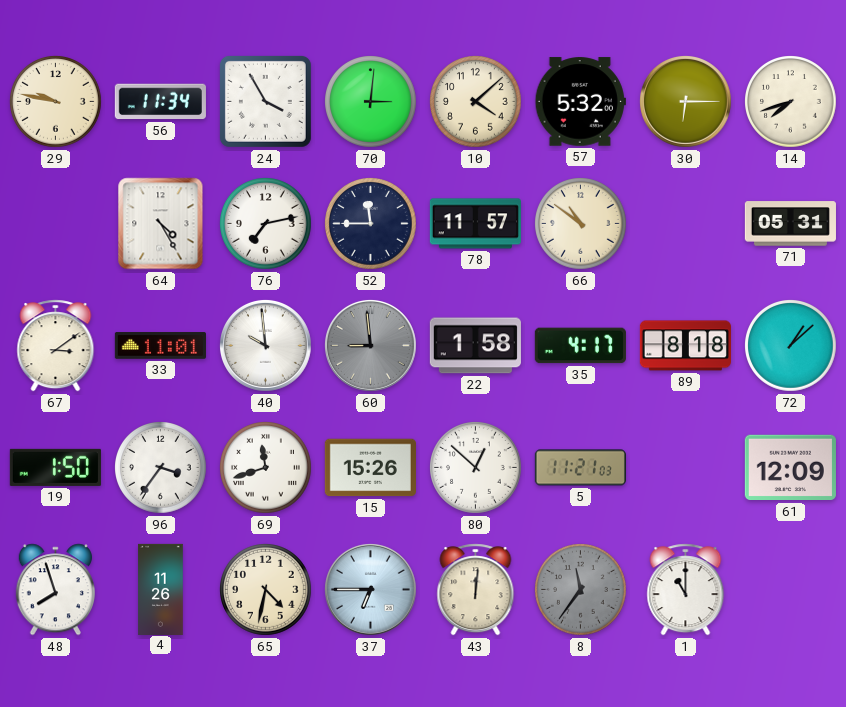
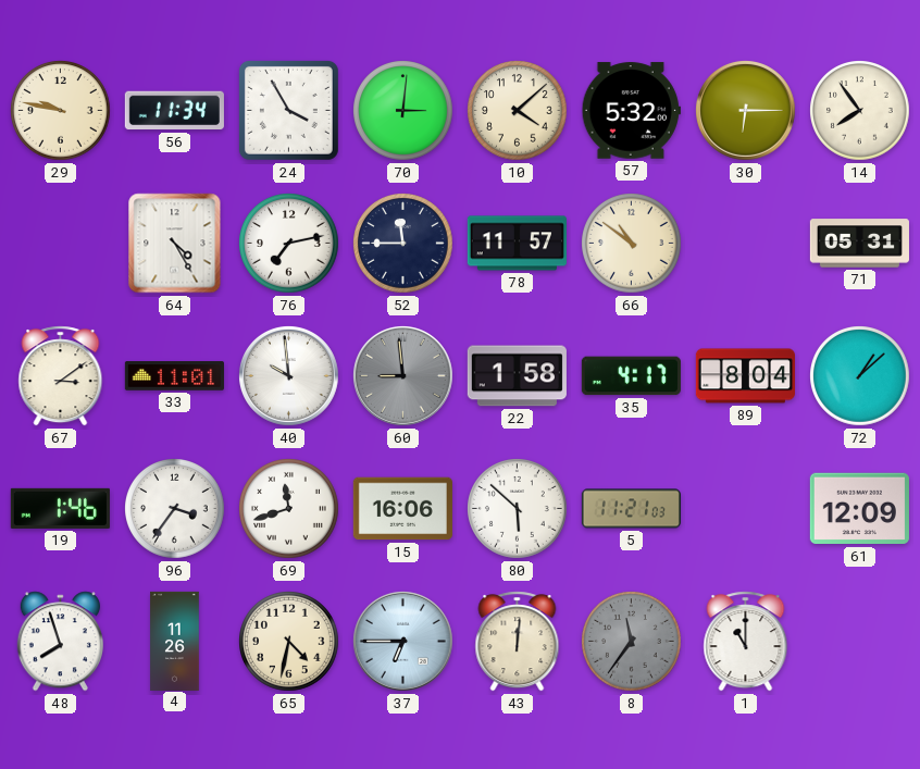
14: 7:42 -> 7:54
89: 8:18 -> 8:04
19: 1:50 -> 1:46
15: 15:26 -> 16:06
80: 12:52 -> 5:52
